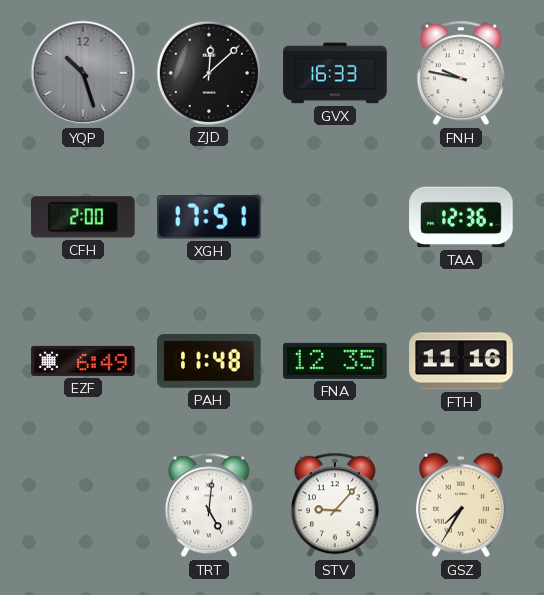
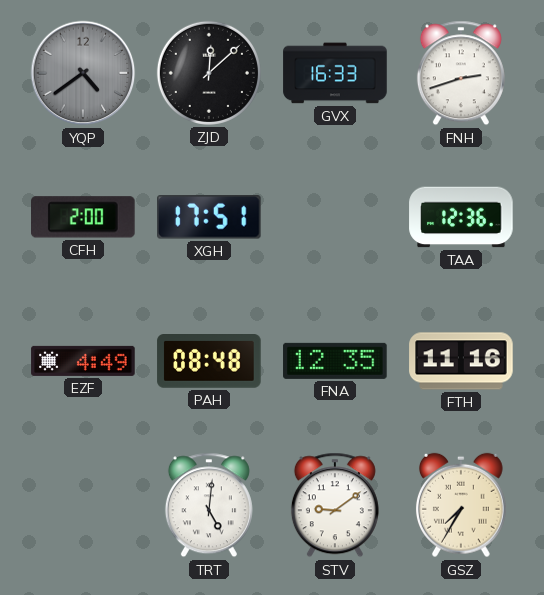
YQP: 10:27 -> 4:39
FNH: 9:47 -> 2:42
EZF: 6:49 -> 4:49
PAH: 11:48 -> 08:48
STV: 9:07 -> 9:09
